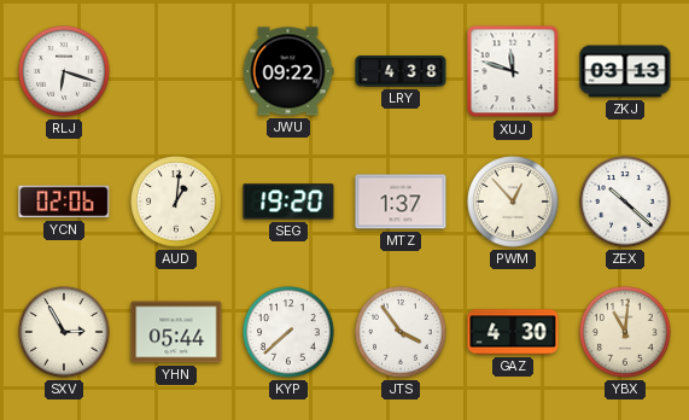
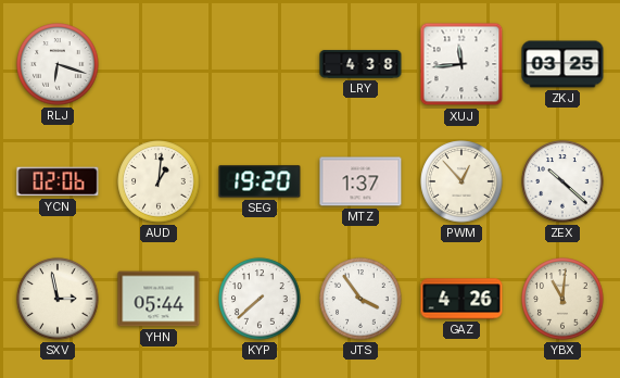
JWU: 09:22 -> none
XUJ: 11:48 -> 11:44
ZKJ: 03:13 -> 03:25
SXV: 2:55 -> 2:58
GAZ: 4:30 -> 4:26
